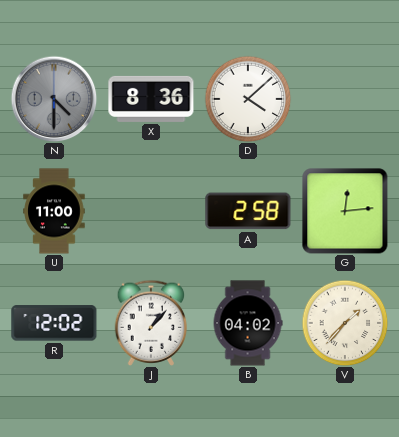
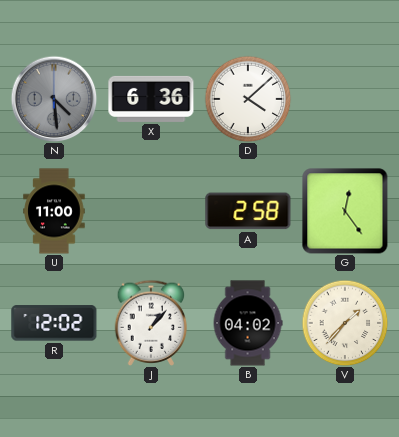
N: 4:30 -> 4:29
X: 8:36 -> 6:36
G: 12:14 -> 12:24
